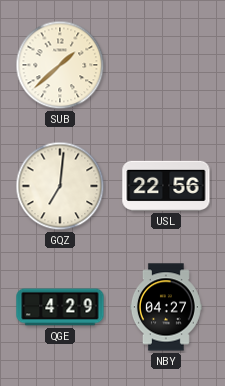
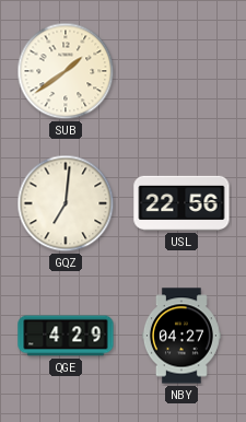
SUB: 1:38 -> 1:39
